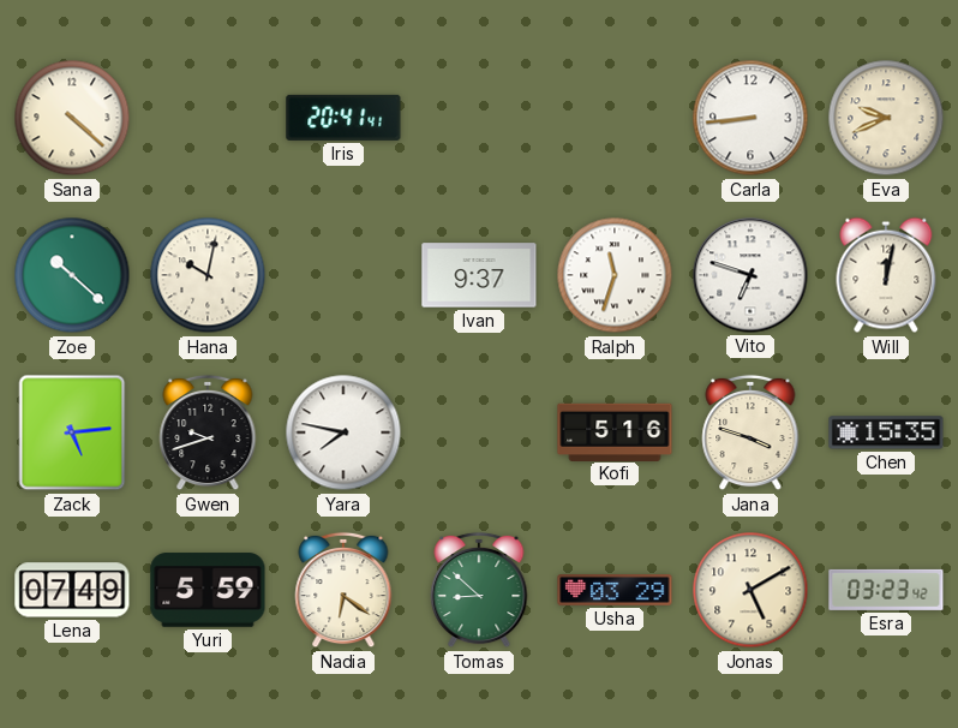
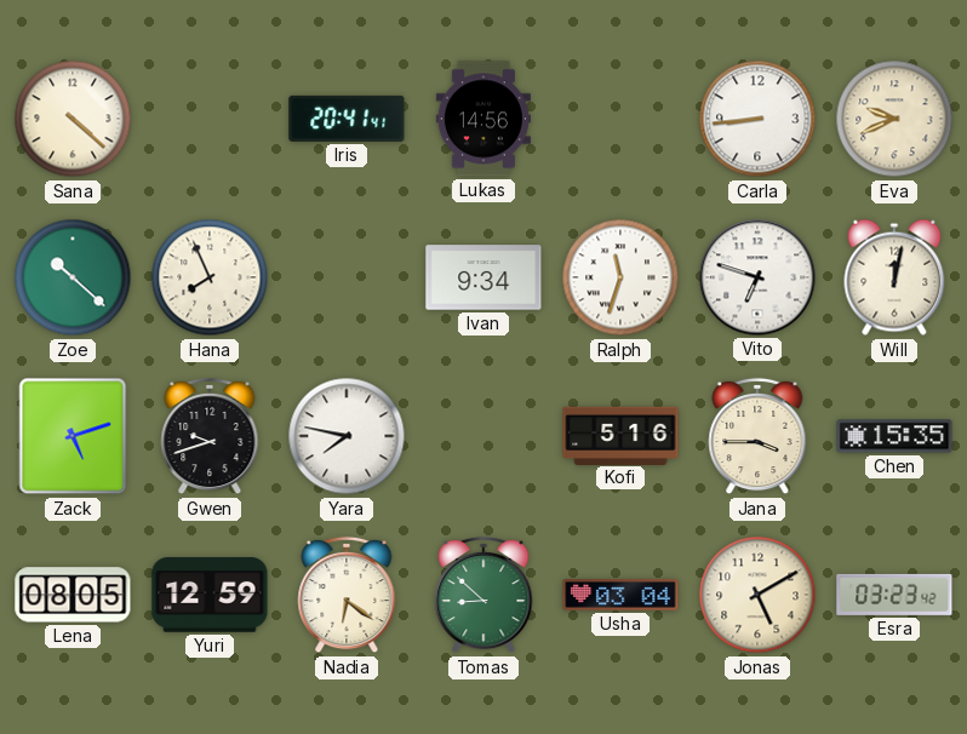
Lukas: none -> 14:56
Hana: 10:02 -> 7:56
Ivan: 9:37 -> 9:34
Zack: 5:14 -> 5:12
Jana: 3:48 -> 3:45
Lena: 07:49 -> 08:05
Yuri: 5:59 -> 12:59
Usha: 03:29 -> 03:04
